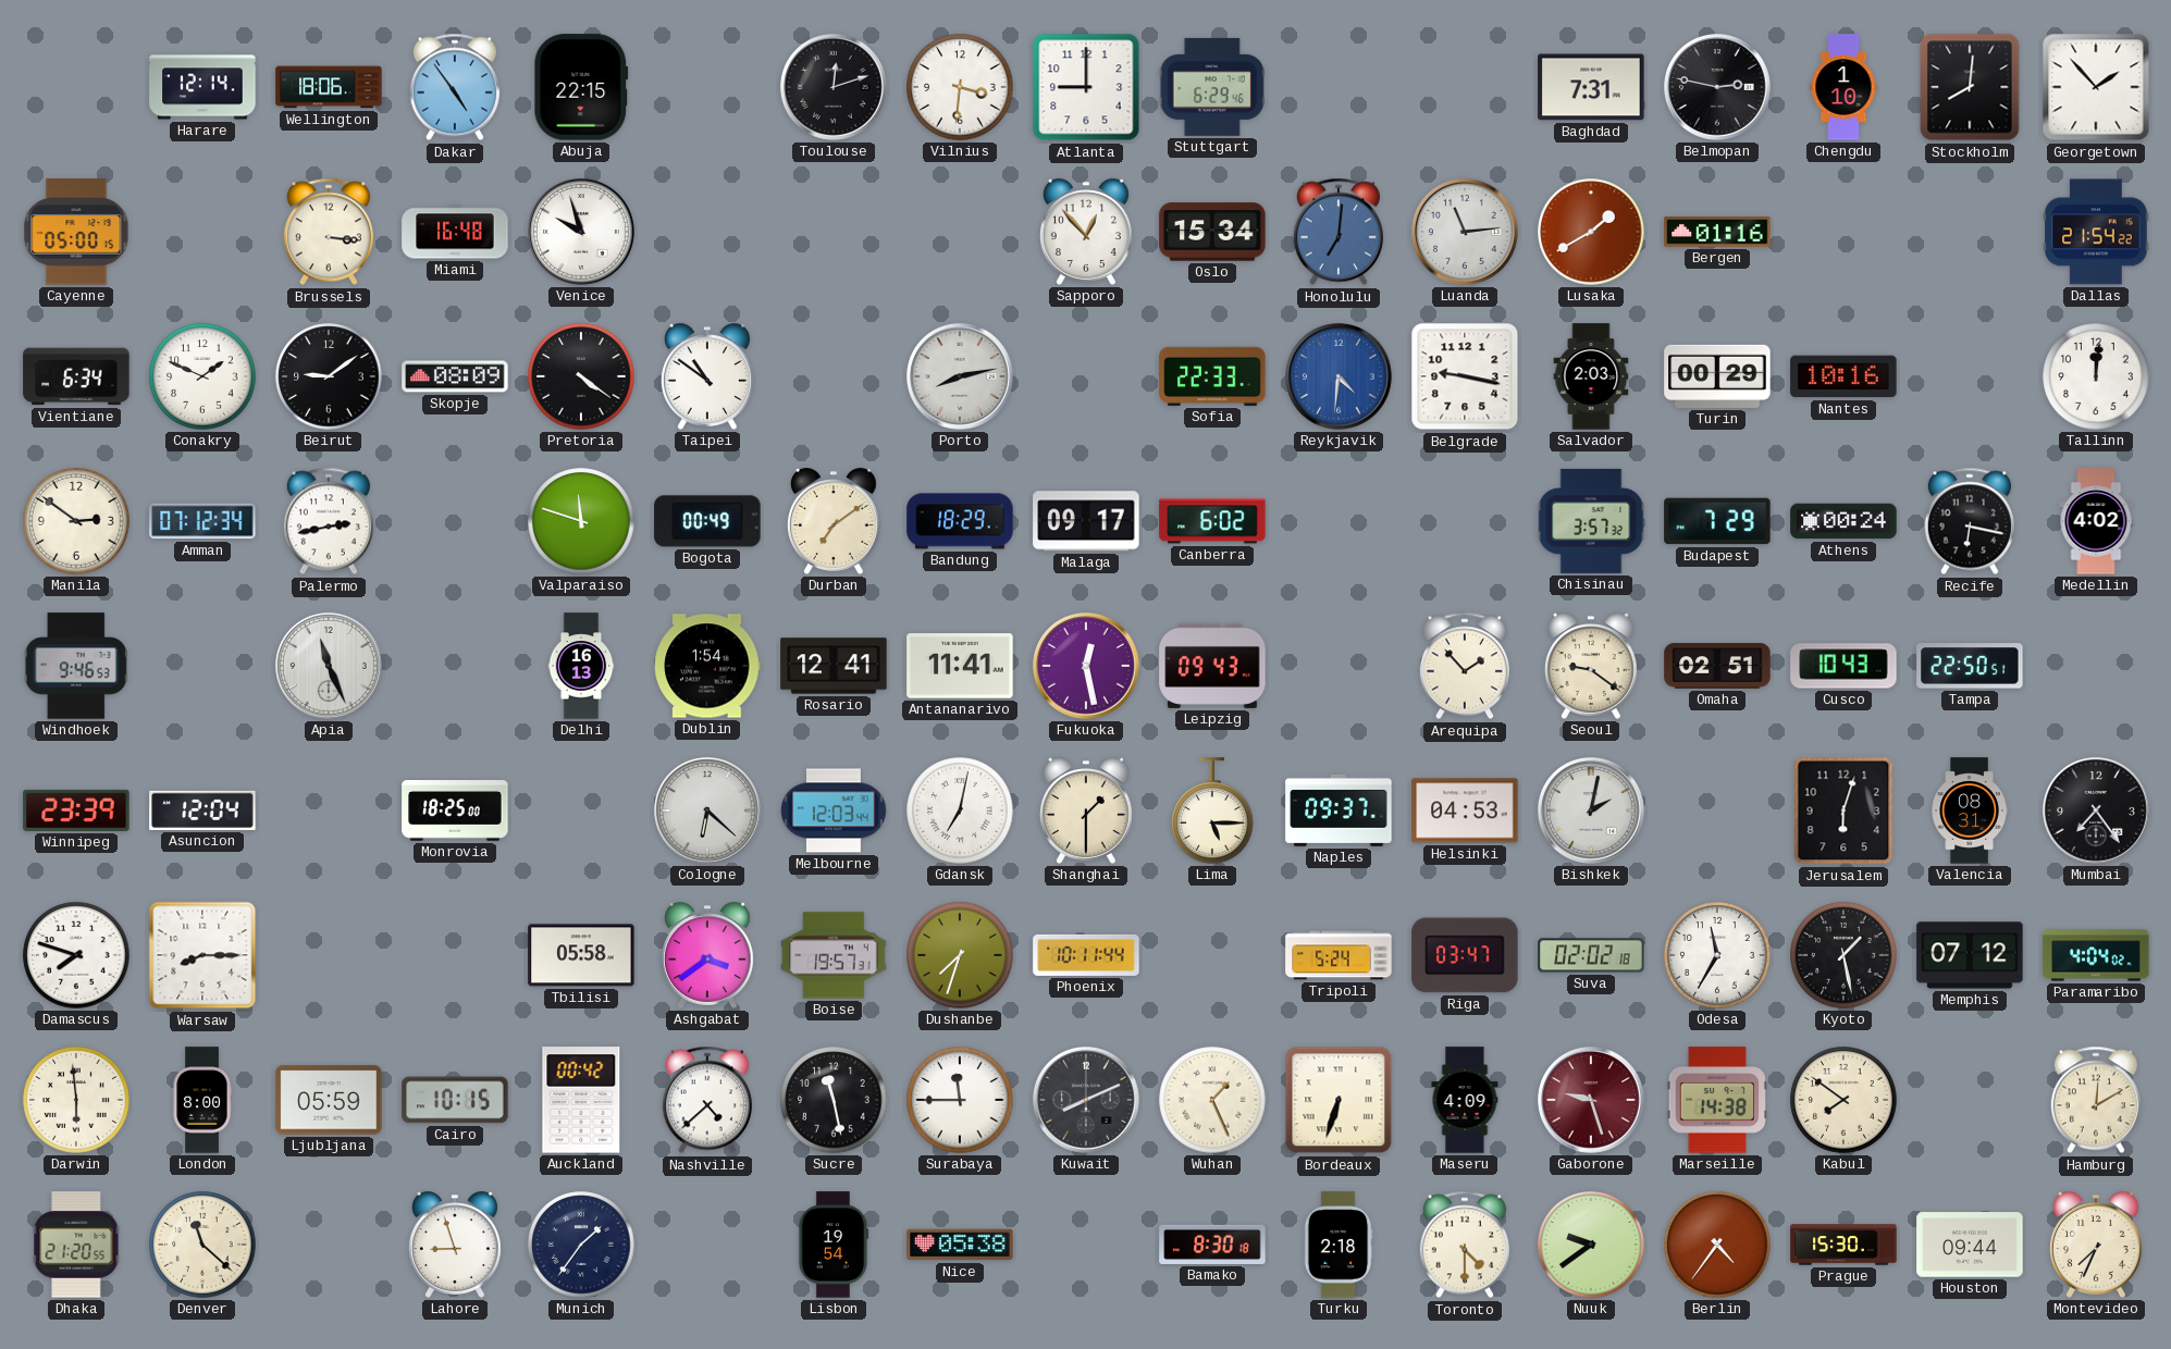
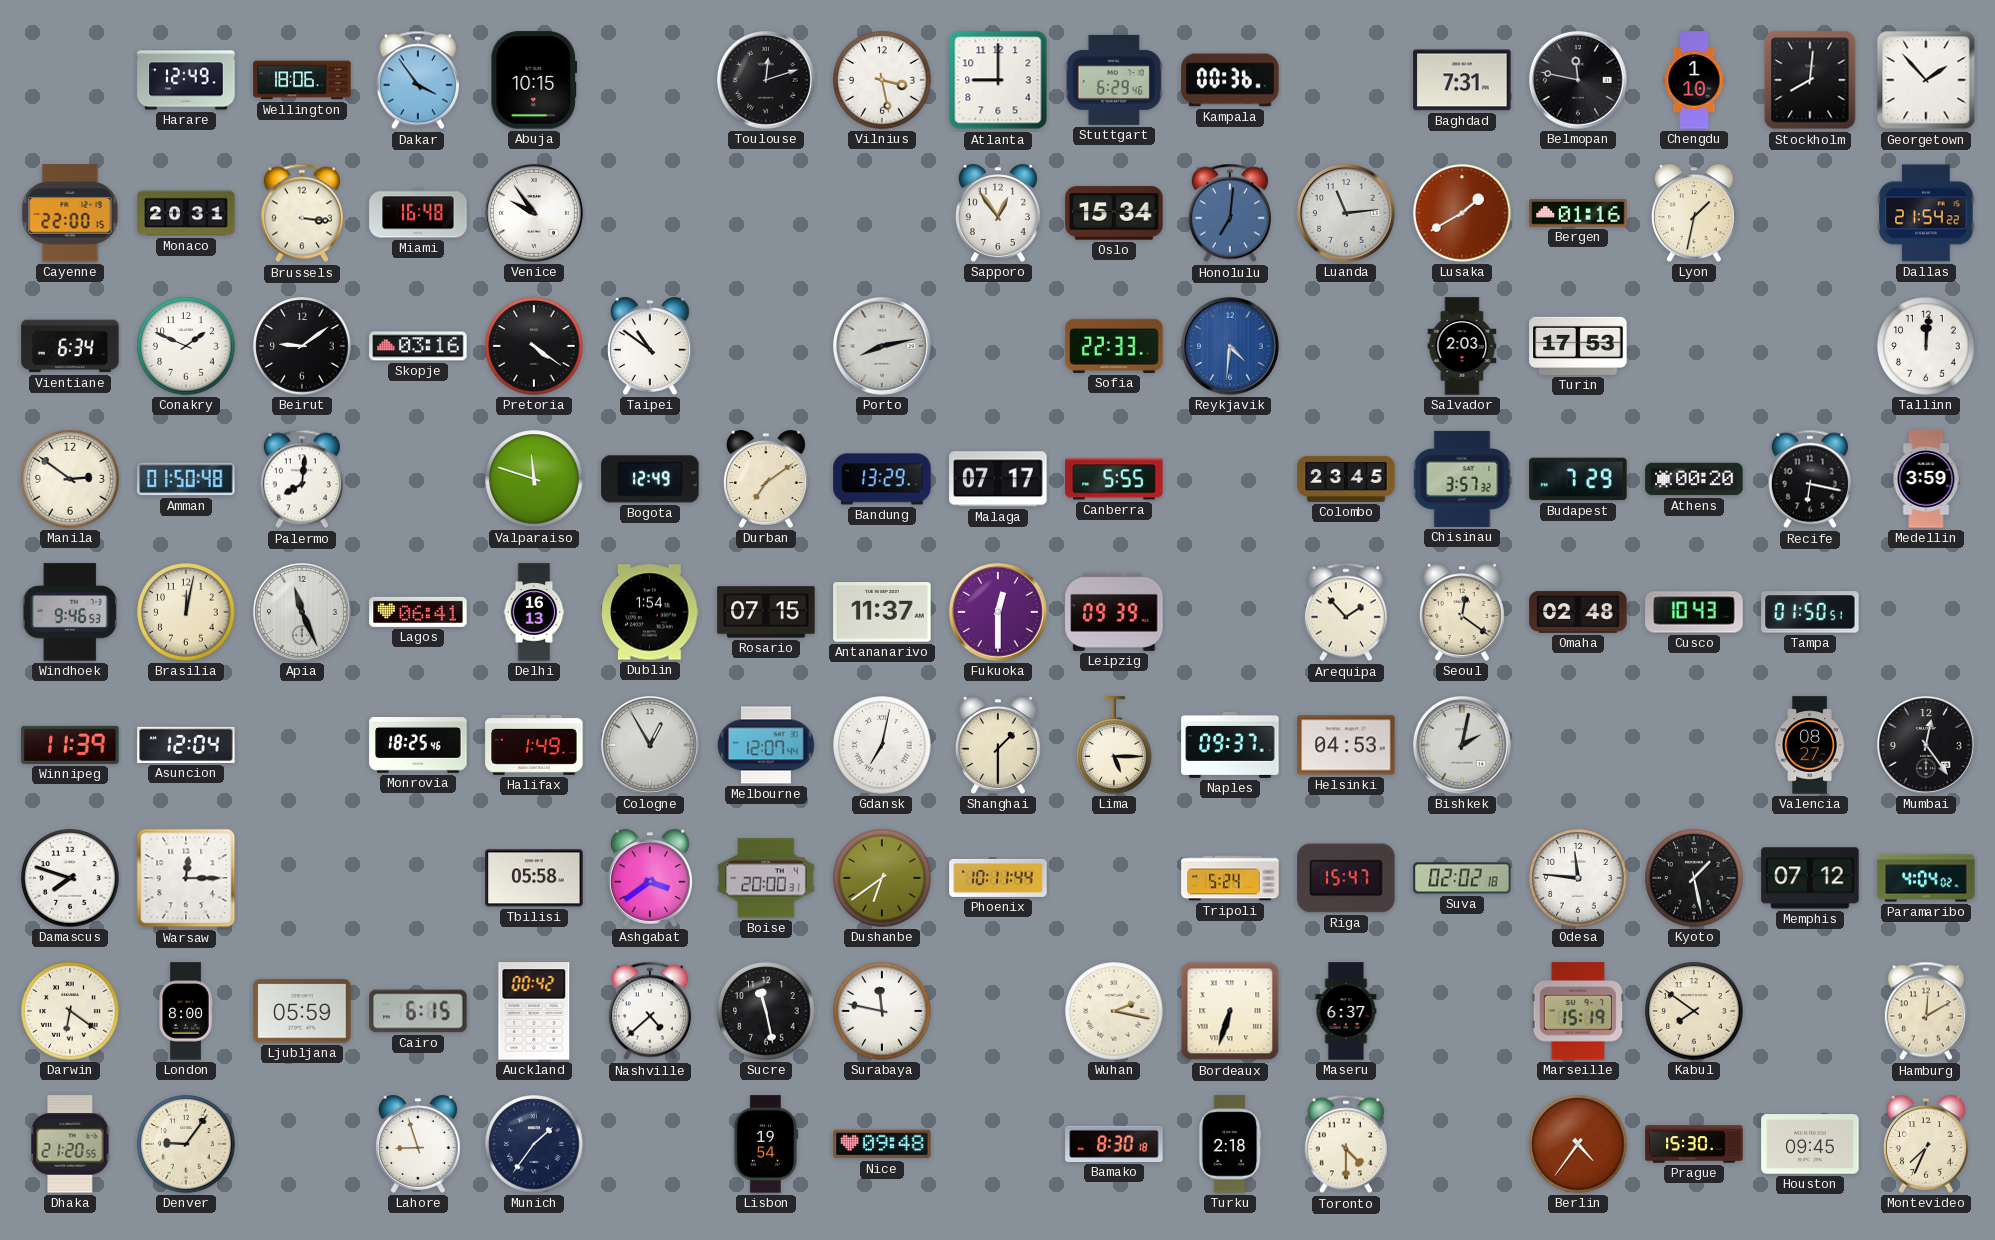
Harare: 12:14 -> 12:49
Dakar: 4:54 -> 3:54
Abuja: 22:15 -> 10:15
Vilnius: 3:31 -> 3:28
Kampala: none -> 00:36
Belmopan: 2:47 -> 11:47
Cayenne: 05:00 -> 22:00
Monaco: none -> 20:31
Venice: 9:57 -> 9:54
Sapporo: 12:53 -> 12:54
Lyon: none -> 1:32
Skopje: 08:09 -> 03:16
Belgrade: 9:17 -> none
Turin: 00:29 -> 17:53
Nantes: 10:16 -> none
Amman: 07:12 -> 01:50
Palermo: 2:43 -> 8:01
Bogota: 00:49 -> 12:49
Bandung: 18:29 -> 13:29
Malaga: 09:17 -> 07:17
Canberra: 6:02 -> 5:55
Colombo: none -> 23:45
Athens: 00:24 -> 00:20
Medellin: 4:02 -> 3:59
Brasilia: none -> 12:02
Lagos: none -> 06:41
Rosario: 12:41 -> 07:15
Antananarivo: 11:41 -> 11:37
Fukuoka: 12:28 -> 12:30
Leipzig: 09:43 -> 09:39
Seoul: 9:21 -> 12:21
Omaha: 02:51 -> 02:48
Tampa: 22:50 -> 01:50
Winnipeg: 23:39 -> 11:39
Monrovia: 18:25:00 -> 18:25:46
Halifax: none -> 1:49
Cologne: 6:22 -> 12:55
Melbourne: 12:03 -> 12:07
Jerusalem: 6:03 -> none
Valencia: 08:31 -> 08:27
Mumbai: 7:24 -> 12:24
Warsaw: 8:15 -> 12:15
Boise: 19:57 -> 20:00
Dushanbe: 7:33 -> 6:39
Riga: 03:47 -> 15:47
Odesa: 11:35 -> 11:46
Darwin: 5:59 -> 6:21
Cairo: 10:15 -> 6:15
Surabaya: 11:45 -> 11:47
Kuwait: 8:11 -> none
Wuhan: 1:26 -> 2:17
Maseru: 4:09 -> 6:37
Gaborone: 9:27 -> none
Marseille: 14:38 -> 15:19
Denver: 11:22 -> 9:06
Nice: 05:38 -> 09:48
Nuuk: 9:39 -> none
Houston: 09:44 -> 09:45
